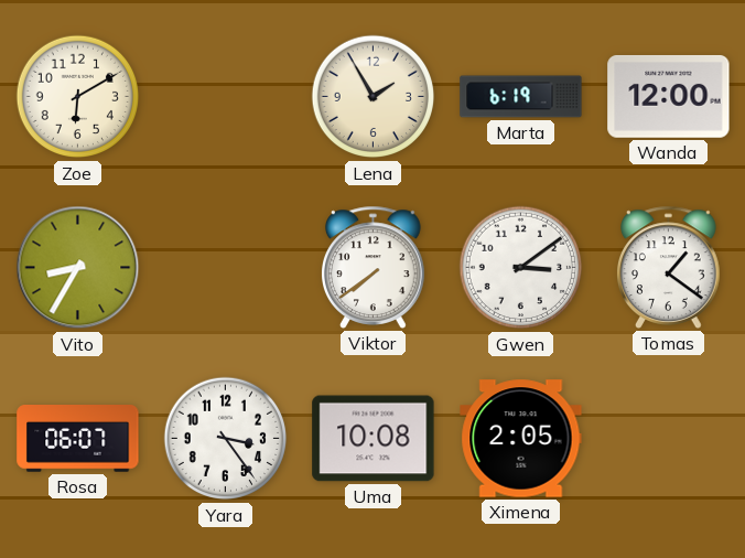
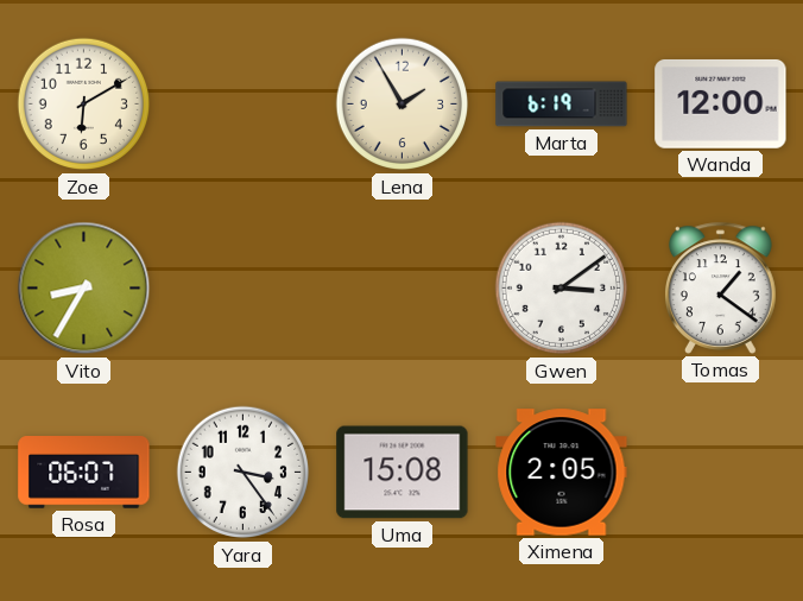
Viktor: 7:39 -> none
Uma: 10:08 -> 15:08
